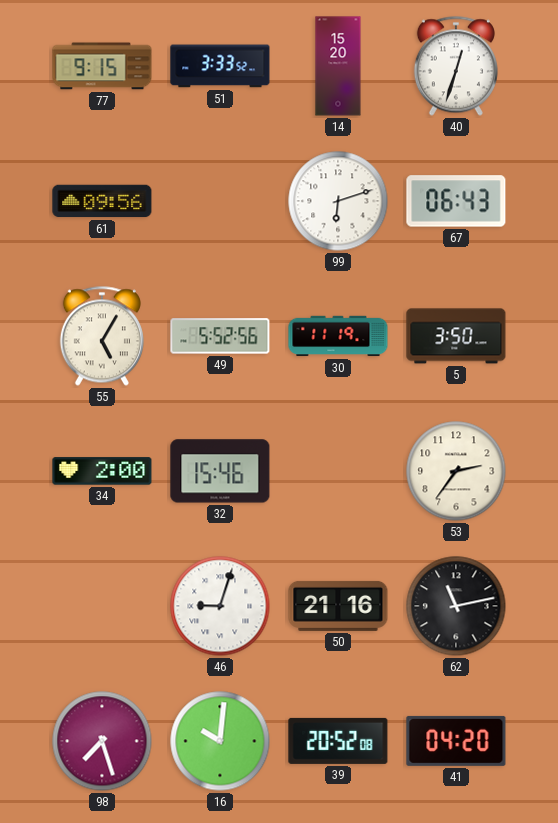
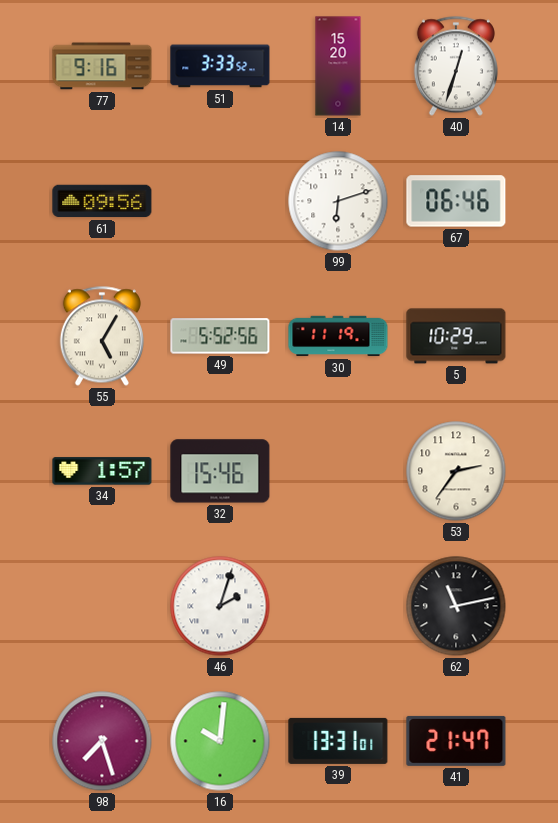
77: 9:15 -> 9:16
67: 06:43 -> 06:46
5: 3:50 -> 10:29
34: 2:00 -> 1:57
46: 9:03 -> 2:03
50: 21:16 -> none
39: 20:52 -> 13:31
41: 04:20 -> 21:47
